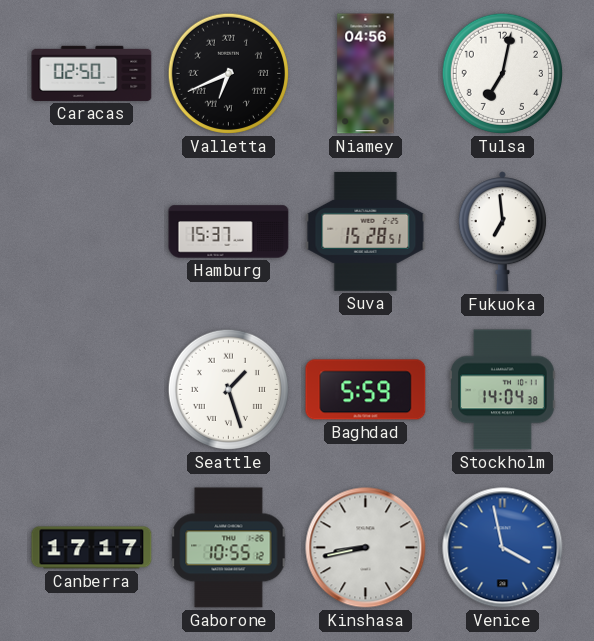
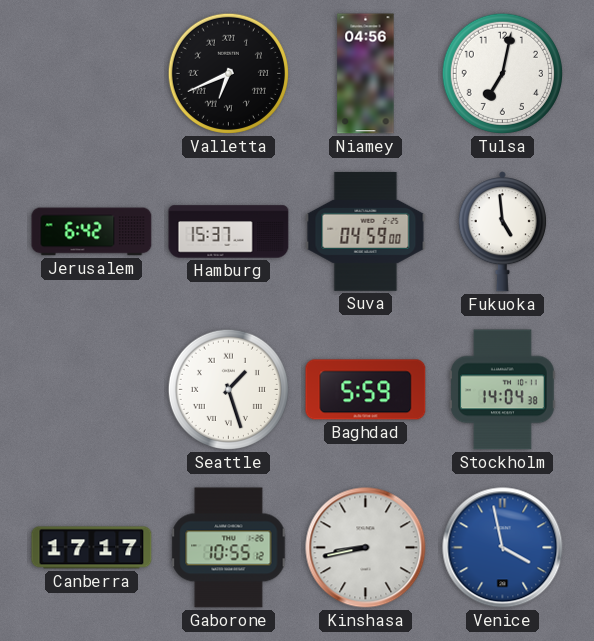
Caracas: 02:50 -> none
Jerusalem: none -> 6:42
Suva: 15:28 -> 04:59
Fukuoka: 6:59 -> 4:59
